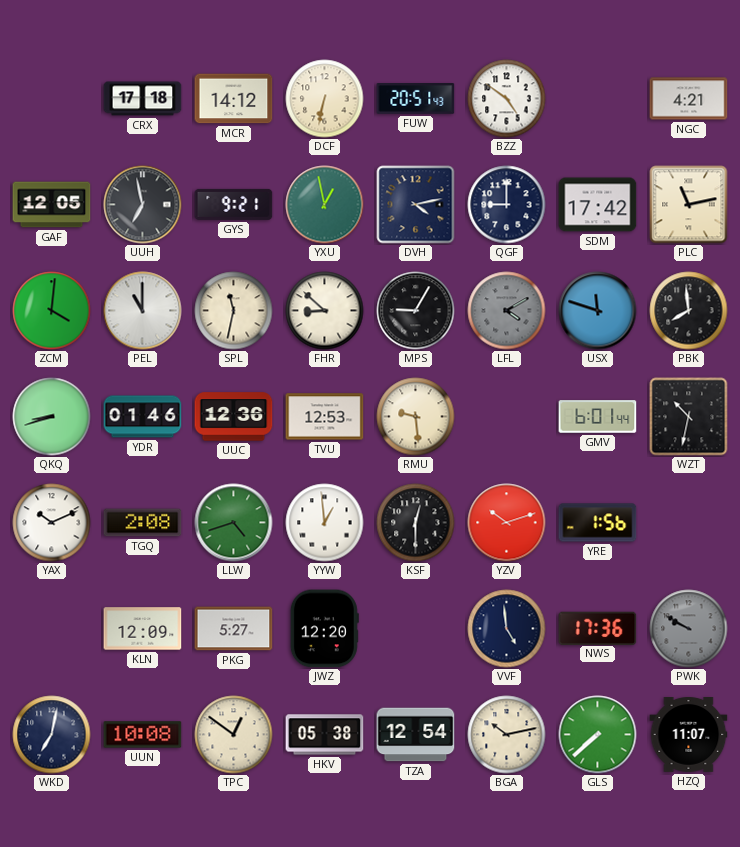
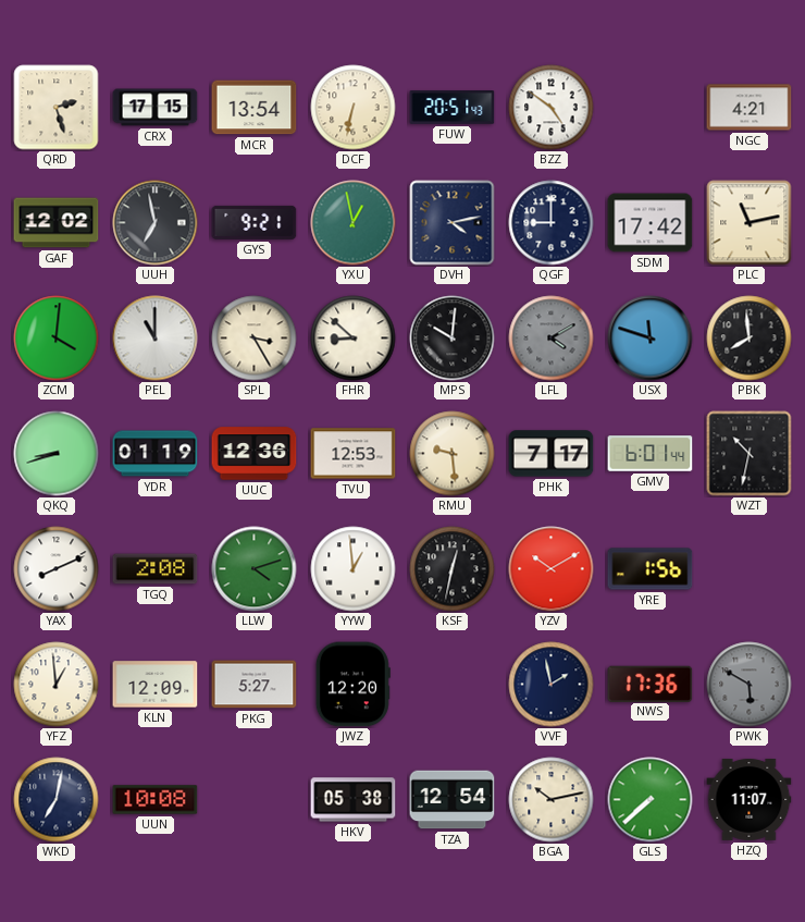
QRD: none -> 2:27
CRX: 17:18 -> 17:15
MCR: 14:12 -> 13:54
GAF: 12:05 -> 12:02
SPL: 11:32 -> 3:25
MPS: 9:05 -> 10:01
YDR: 01:46 -> 01:19
PHK: none -> 7:17
YAX: 10:11 -> 8:11
LLW: 4:42 -> 4:12
KSF: 12:30 -> 12:32
YZV: 10:12 -> 10:10
YFZ: none -> 12:59
VVF: 4:59 -> 1:58
PWK: 9:50 -> 5:50
TPC: 12:51 -> none
